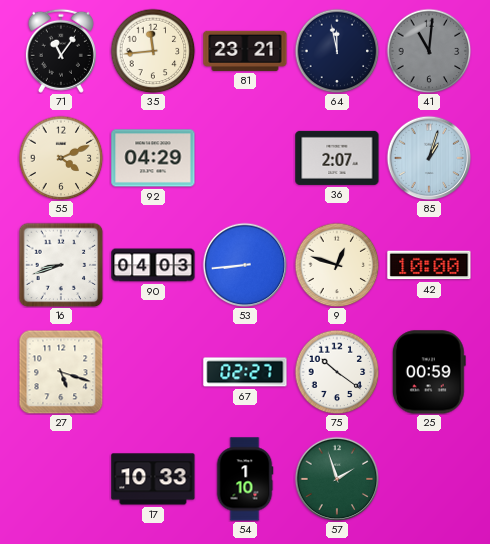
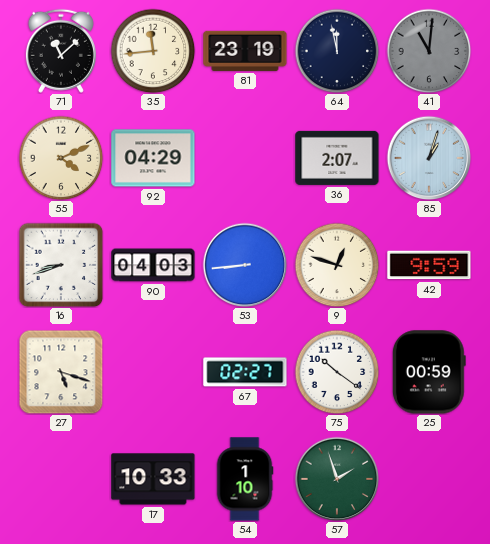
71: 11:06 -> 11:08
81: 23:21 -> 23:19
42: 10:00 -> 9:59
